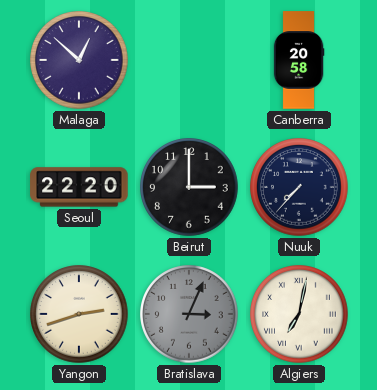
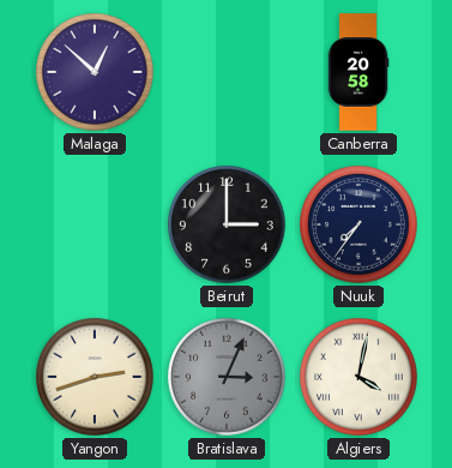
Seoul: 22:20 -> none
Nuuk: 7:37 -> 7:36
Algiers: 7:02 -> 4:02
